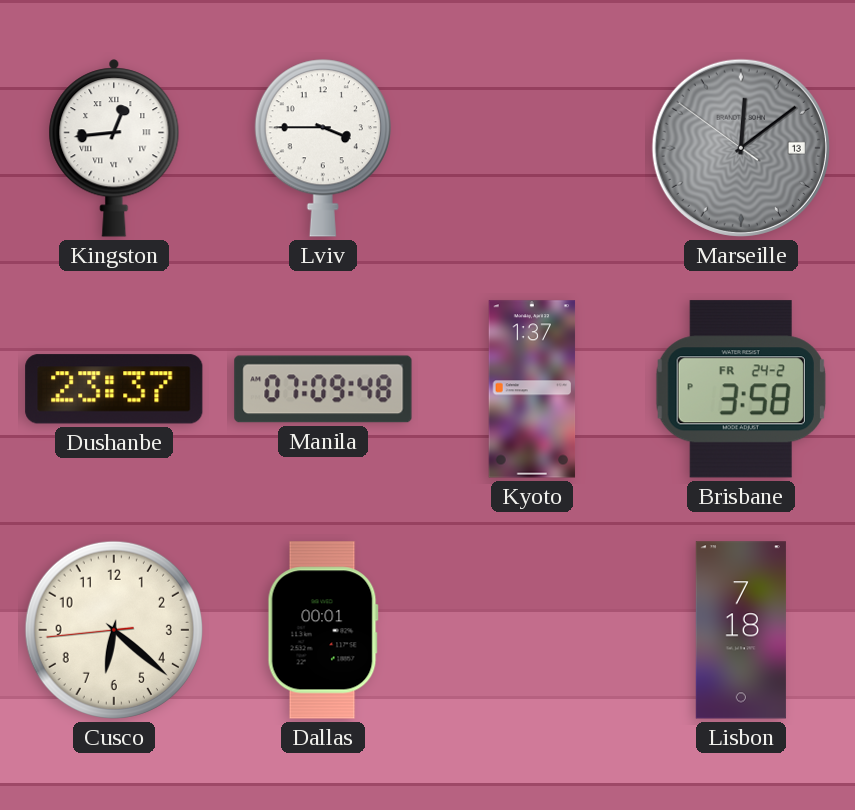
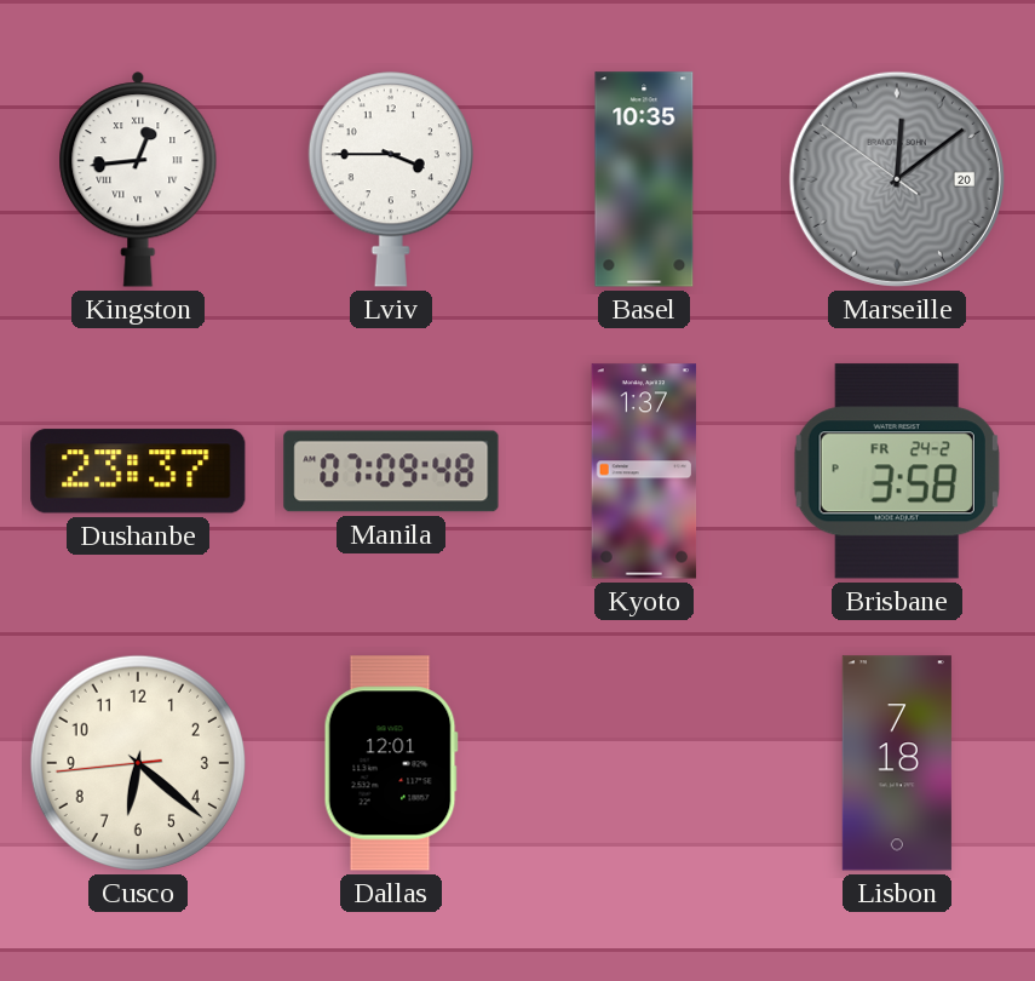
Basel: none -> 10:35
Marseille date: 13 -> 20
Dallas: 00:01 -> 12:01
